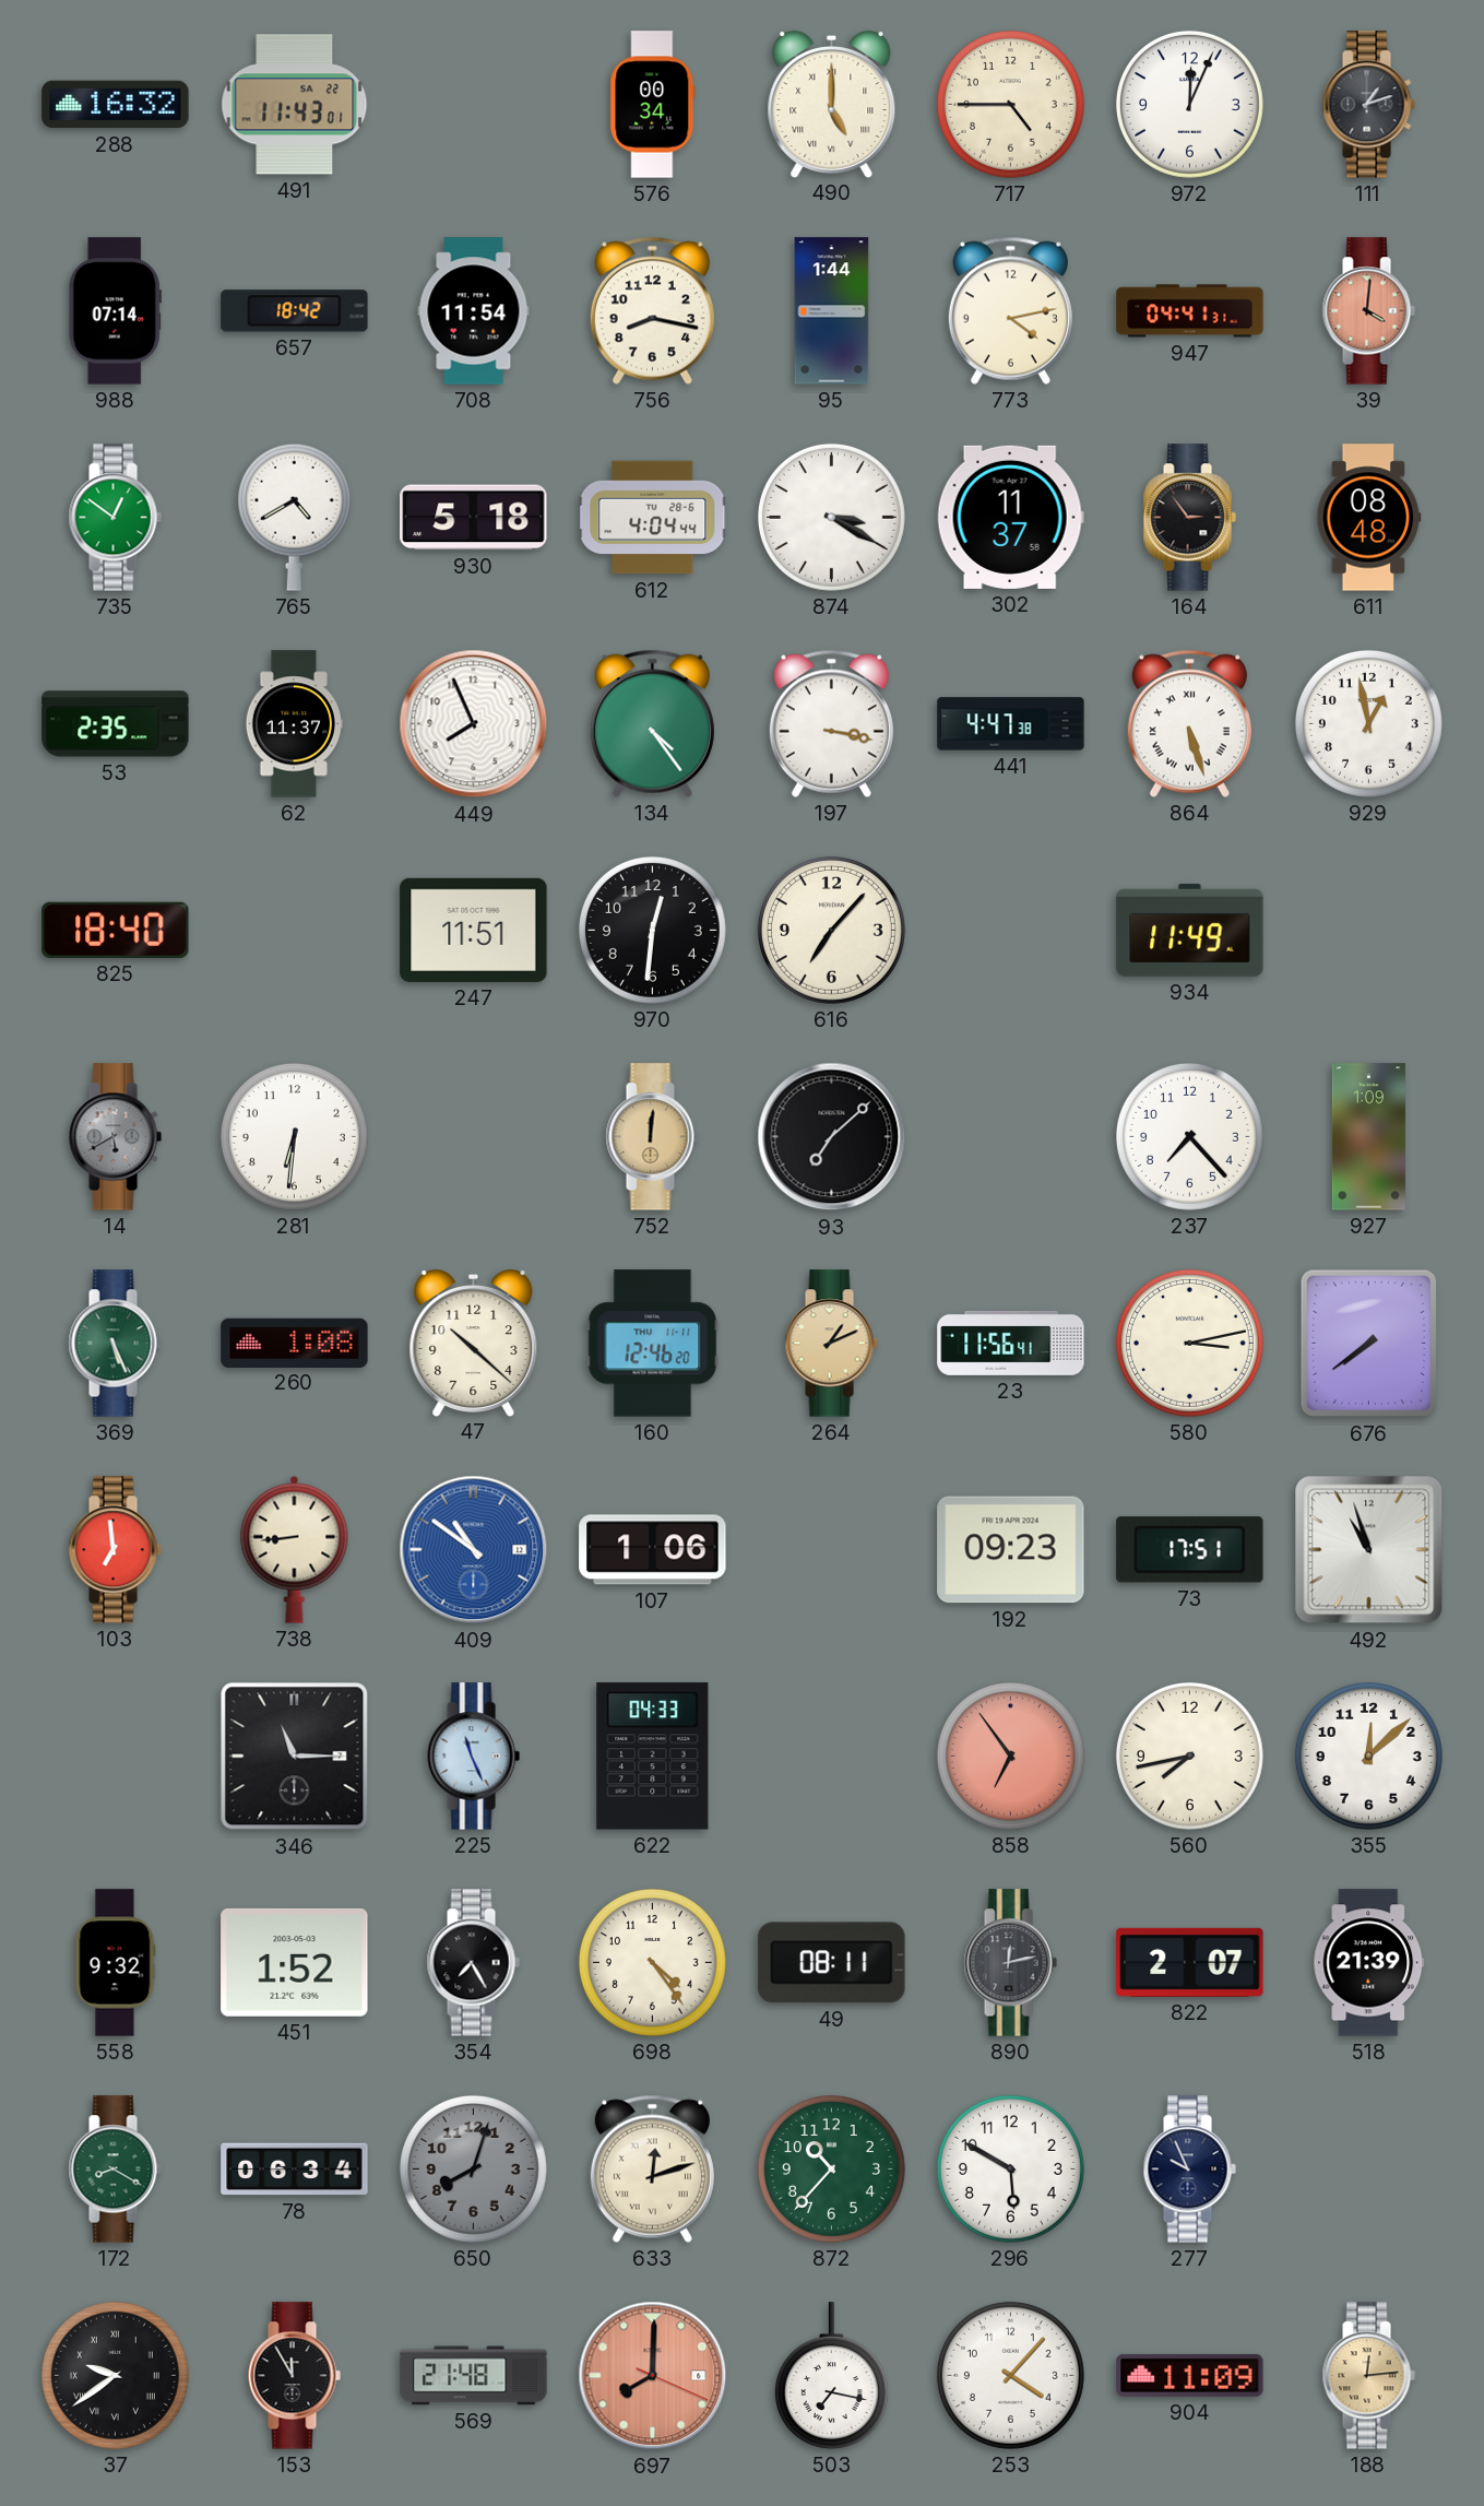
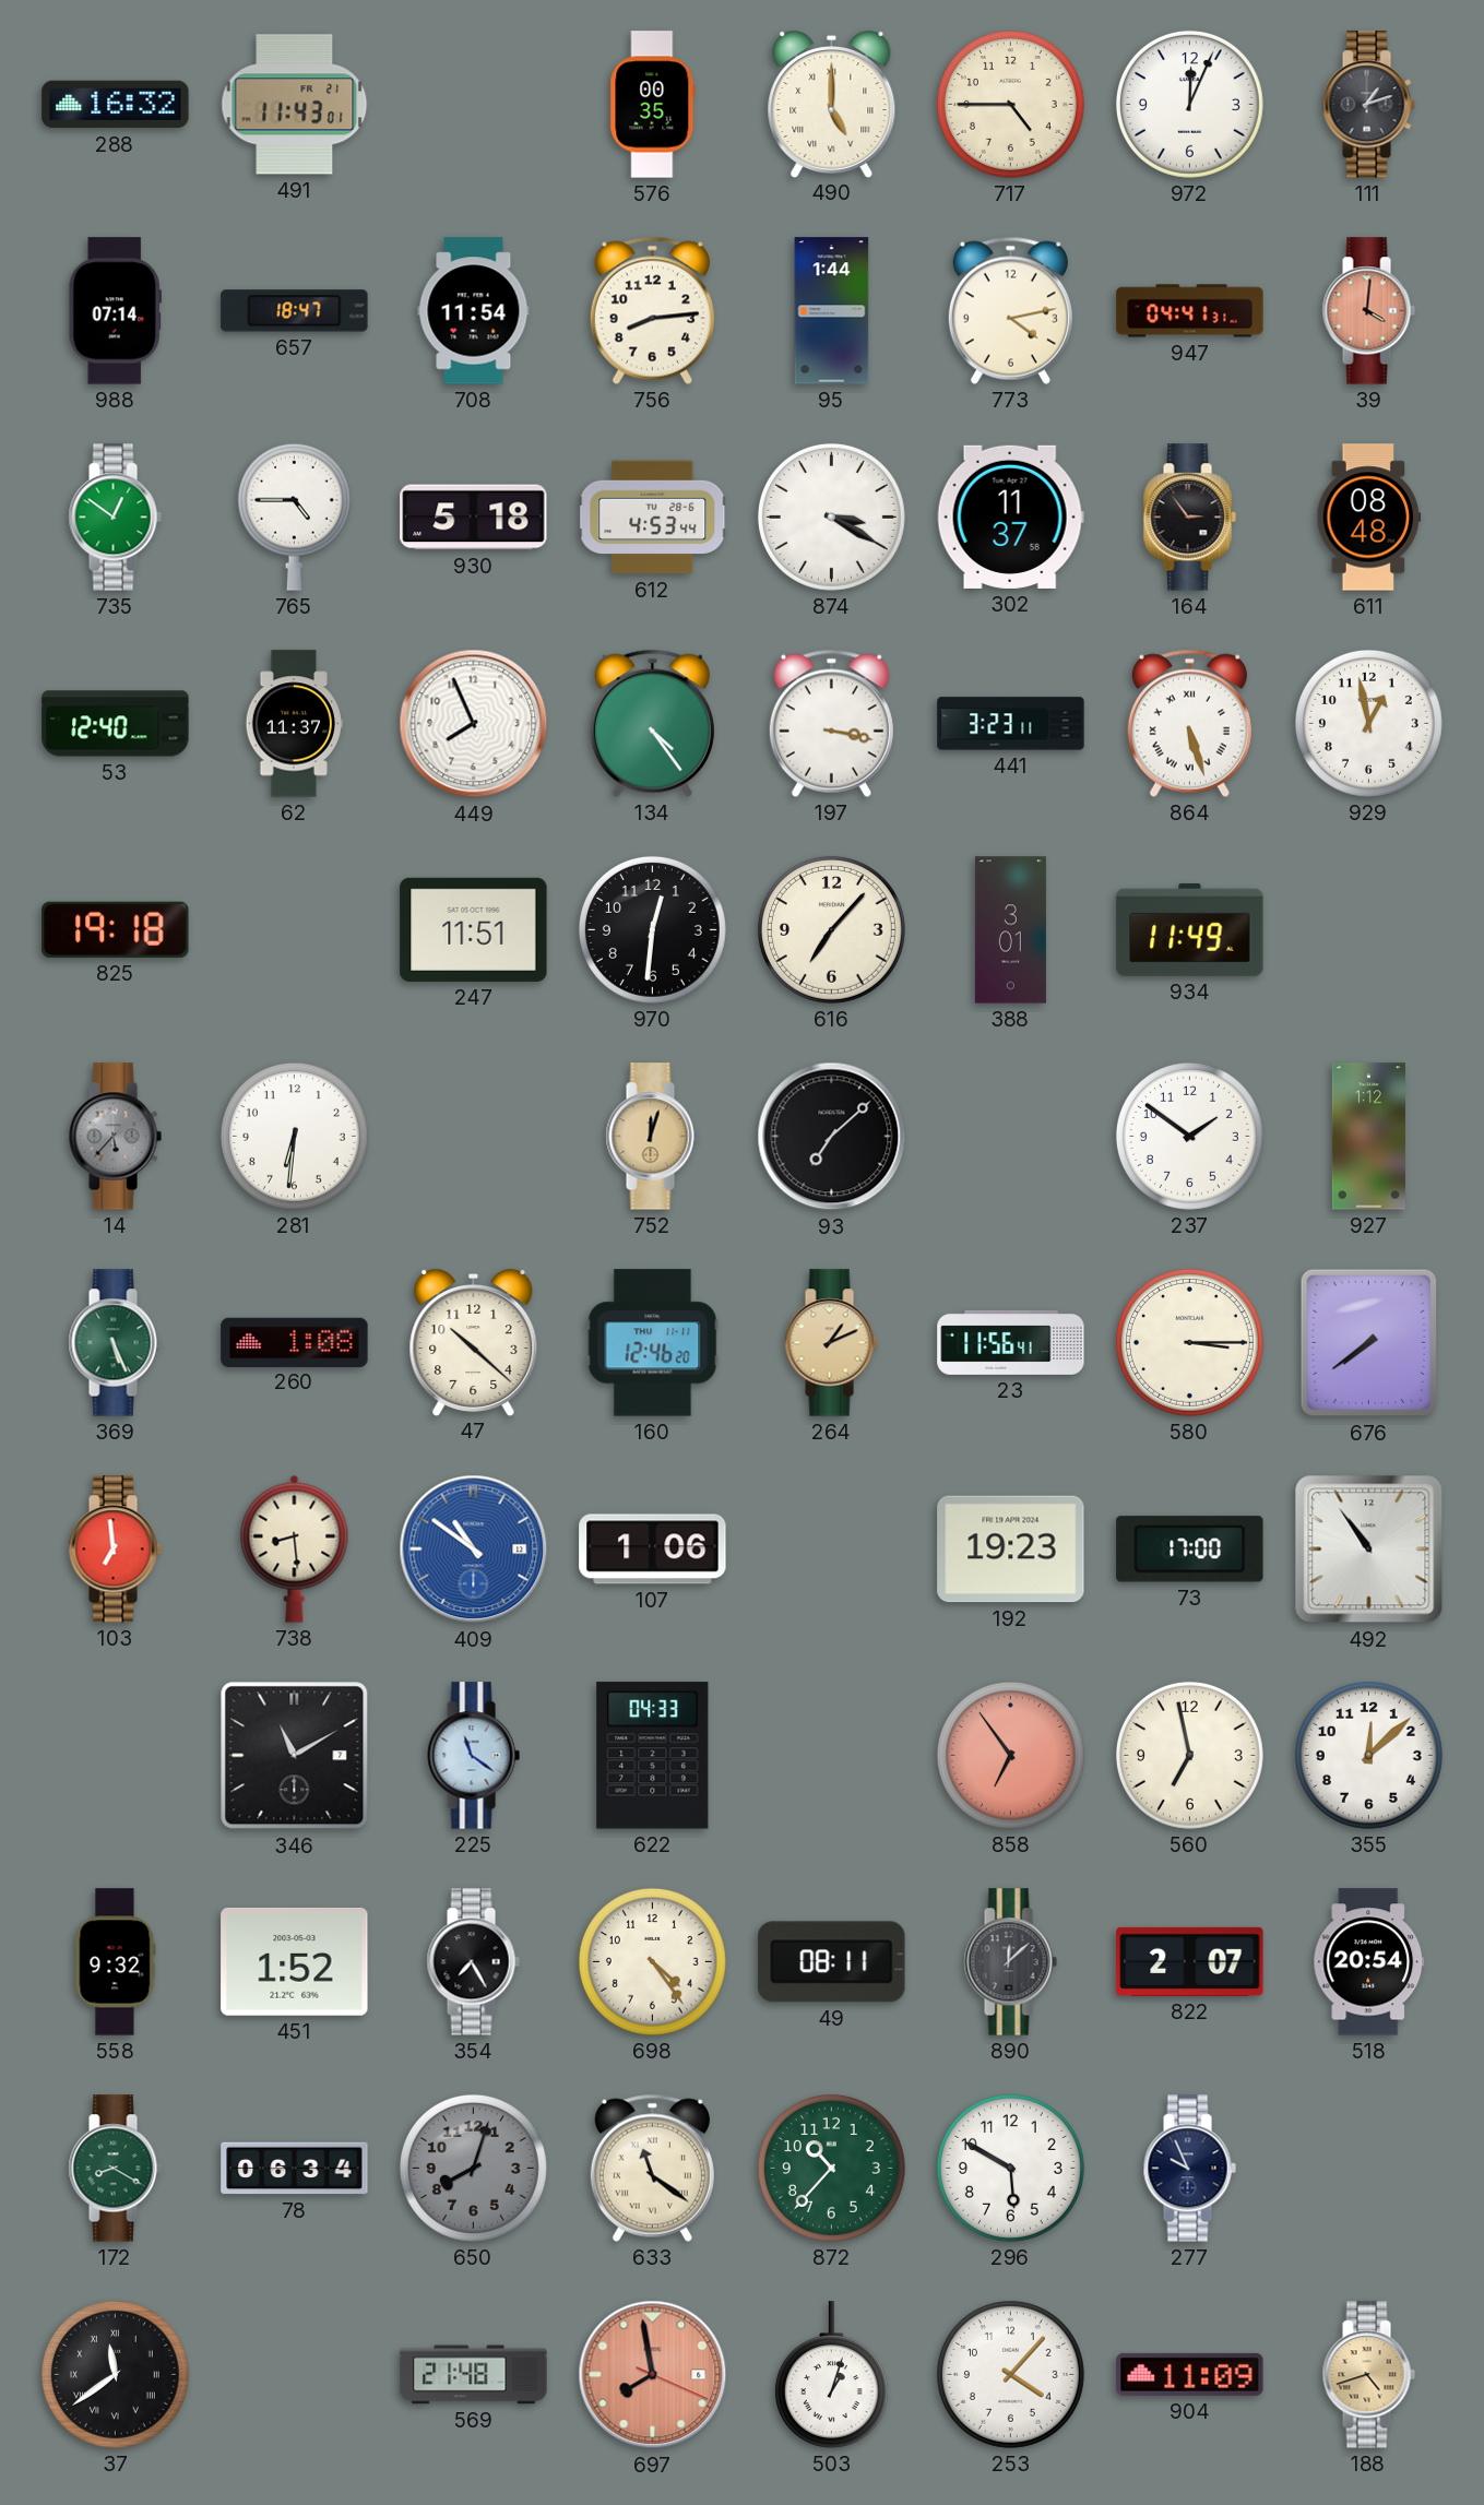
491 date: SA 22 -> FR 21
576: 00:34 -> 00:35
657: 18:42 -> 18:47
756: 8:17 -> 8:14
765: 4:40 -> 4:45
612: 4:04 -> 4:53
53: 2:35 -> 12:40
441: 4:47 -> 3:23
825: 18:40 -> 19:18
388: none -> 3:01
14: 5:40 -> 5:37
752: 12:01 -> 12:03
237: 7:23 -> 1:51
927: 1:09 -> 1:12
580: 3:13 -> 3:15
738: 8:44 -> 8:29
192: 09:23 -> 19:23
73: 17:51 -> 17:00
492: 10:57 -> 10:54
346: 11:15 -> 11:10
225: 11:26 -> 11:21
560: 7:43 -> 6:58
890: 12:13 -> 12:08
518: 21:39 -> 20:54
633: 12:12 -> 11:21
37: 9:39 -> 11:39
153: 11:55 -> none
697: 8:00 -> 7:58
503: 7:17 -> 1:03
188: 12:14 -> 4:42
